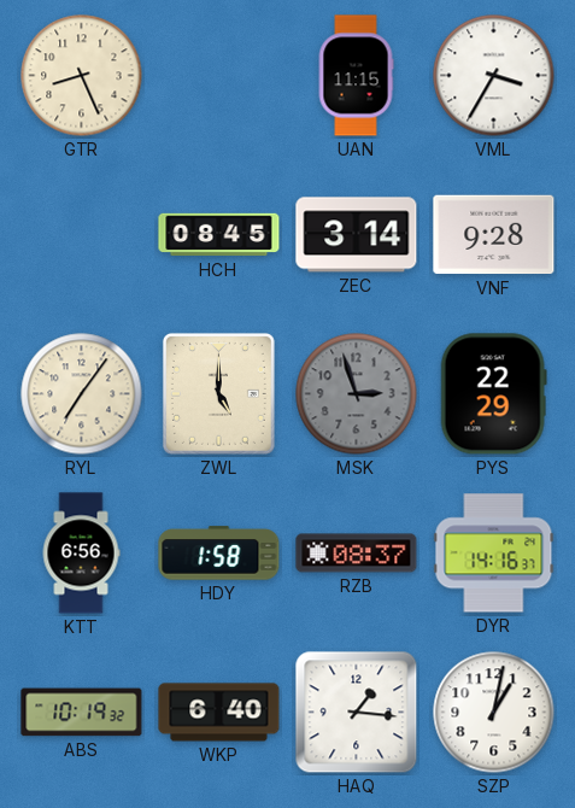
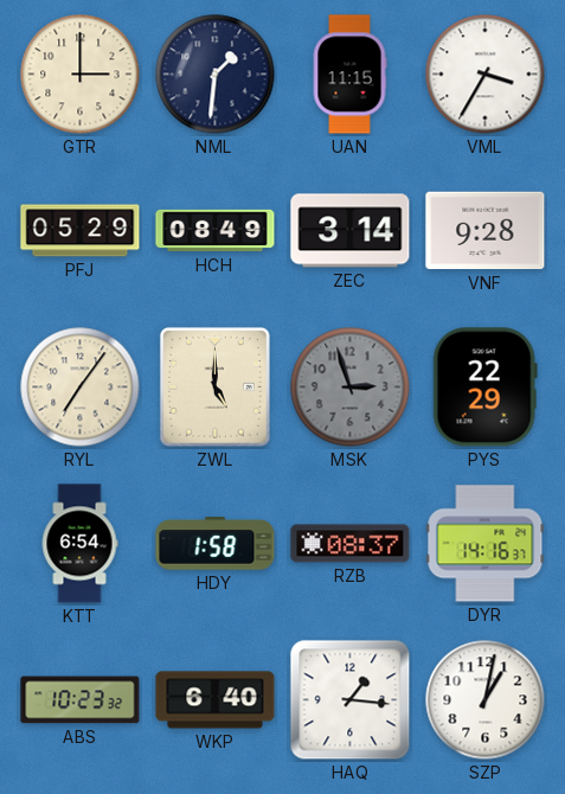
GTR: 8:26 -> 3:00
NML: none -> 1:31
PFJ: none -> 05:29
HCH: 08:45 -> 08:49
KTT: 6:56 -> 6:54
ABS: 10:19 -> 10:23
